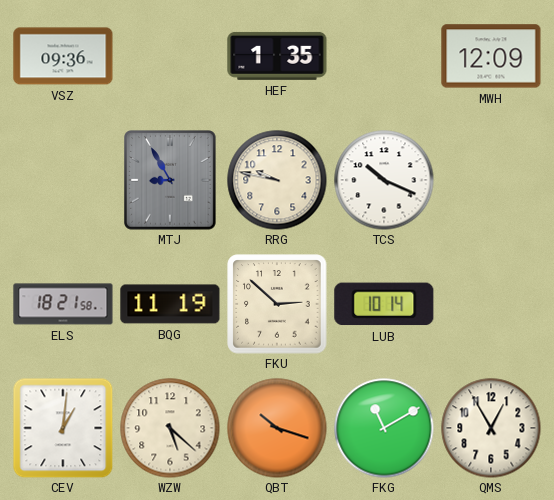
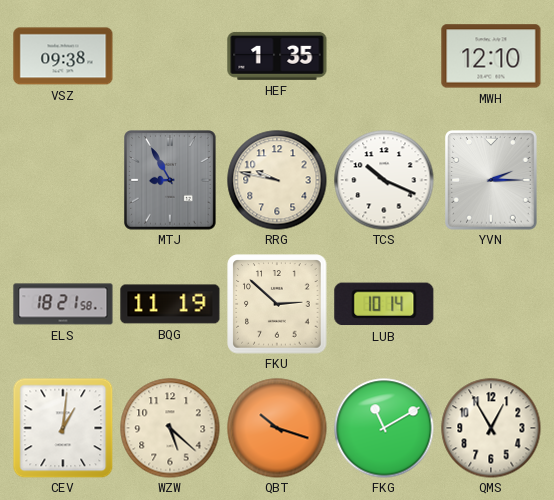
VSZ: 09:36 -> 09:38
MWH: 12:09 -> 12:10
YVN: none -> 2:15
